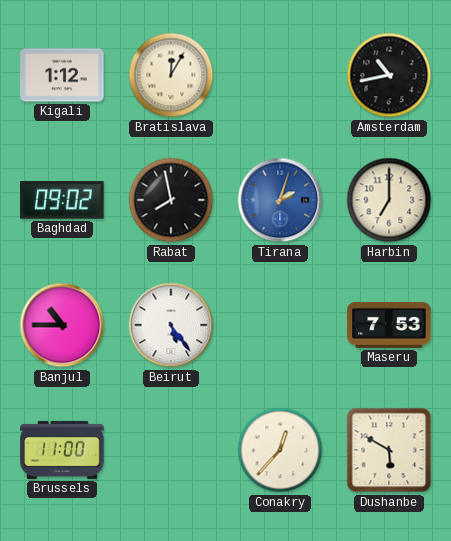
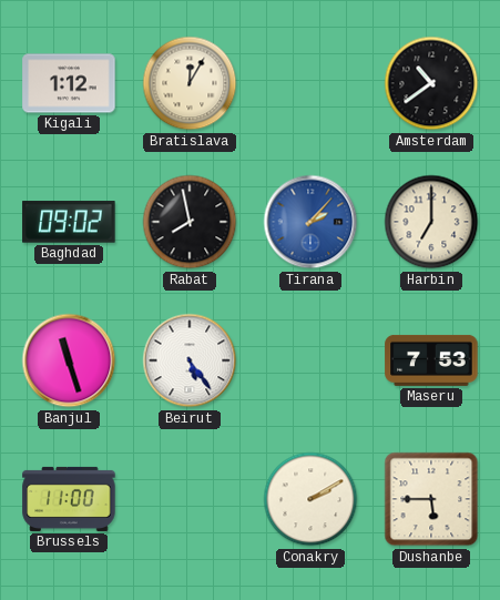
Amsterdam: 10:43 -> 10:39
Tirana: 2:03 -> 2:07
Banjul: 10:45 -> 11:27
Conakry: 12:37 -> 2:10
Dushanbe: 5:50 -> 5:45
